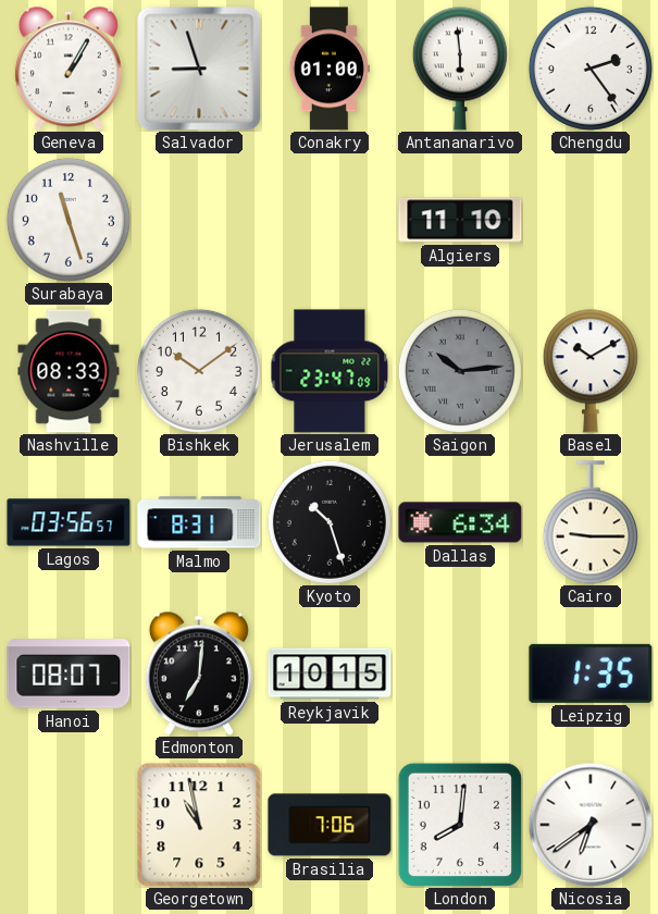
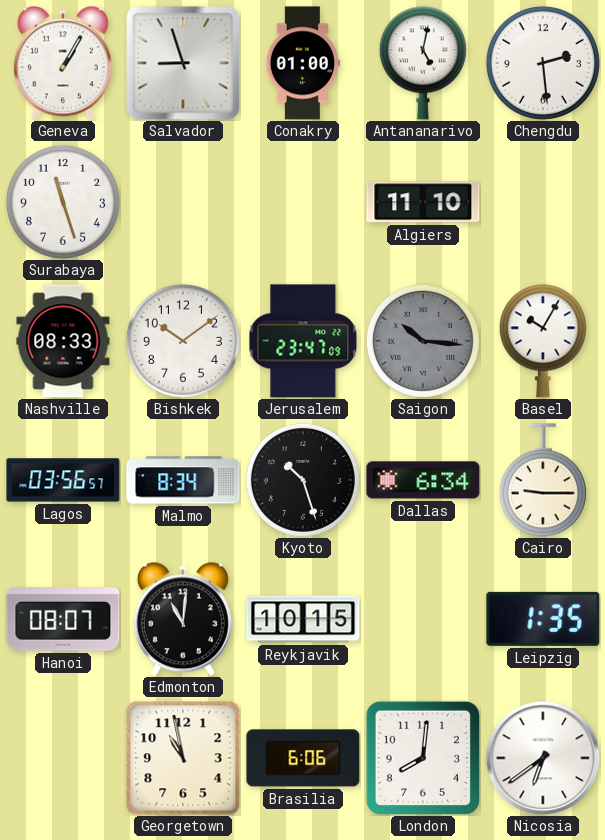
Antananarivo: 5:59 -> 5:02
Chengdu: 2:24 -> 2:29
Saigon: 10:14 -> 10:16
Basel: 10:10 -> 10:05
Malmo: 8:31 -> 8:34
Edmonton: 7:01 -> 11:01
Brasilia: 7:06 -> 6:06
